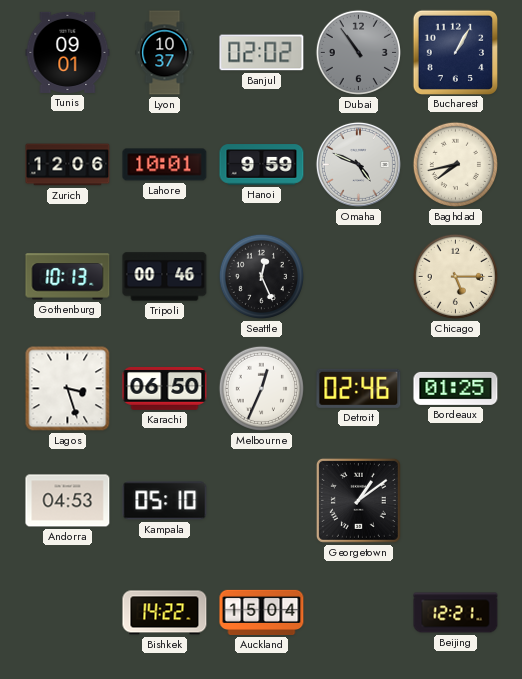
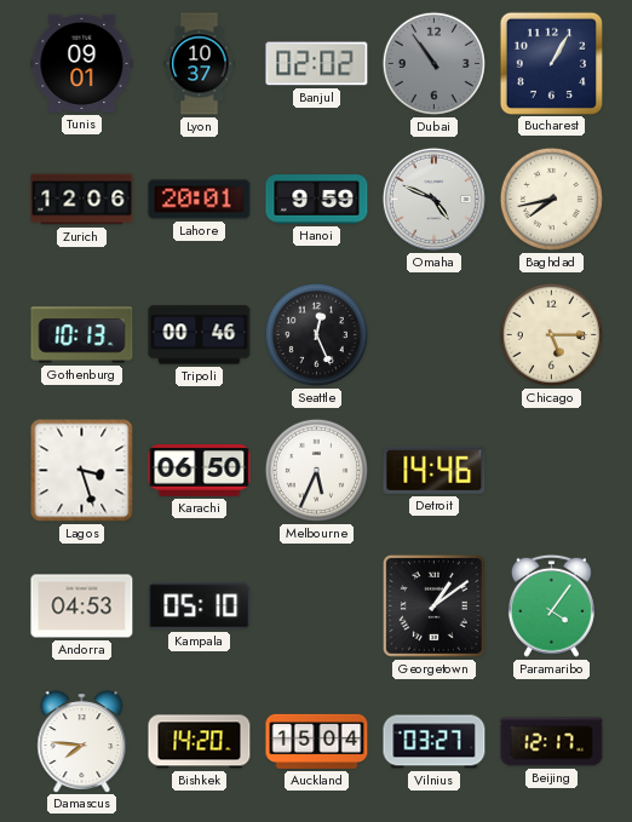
Lahore: 10:01 -> 20:01
Melbourne: 12:34 -> 5:34
Detroit: 02:46 -> 14:46
Bordeaux: 01:25 -> none
Paramaribo: none -> 4:06
Damascus: none -> 7:46
Bishkek: 14:22 -> 14:20
Vilnius: none -> 03:27
Beijing: 12:21 -> 12:17
